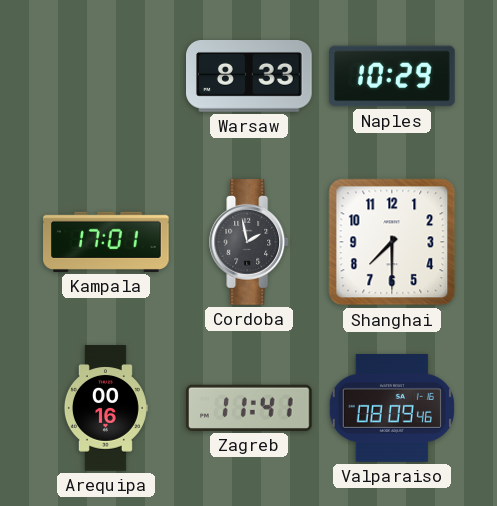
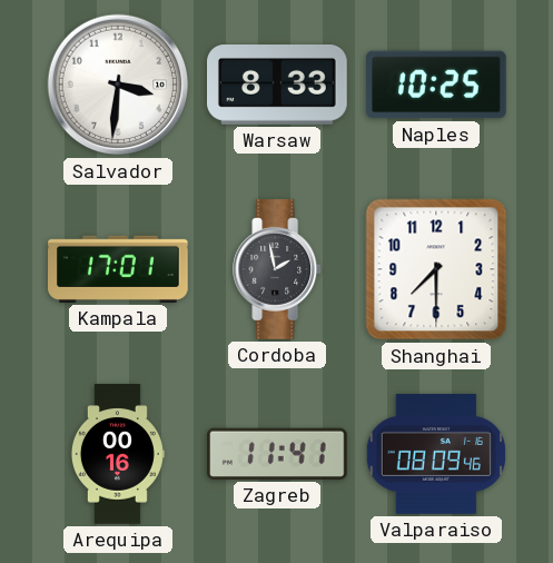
Salvador: none -> 3:31
Naples: 10:29 -> 10:25
